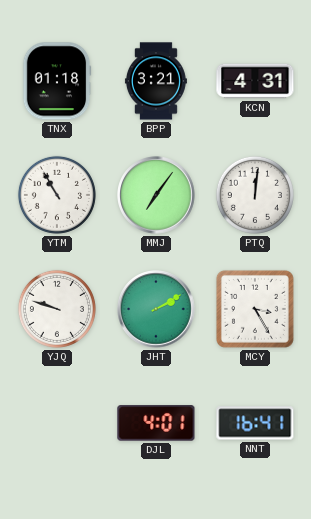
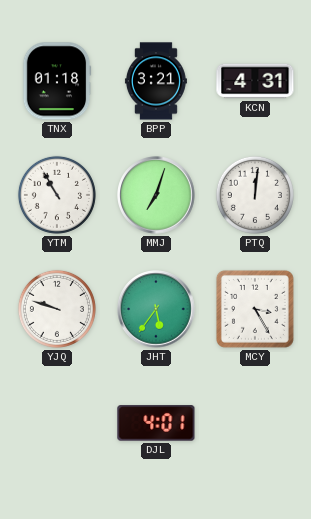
MMJ: 7:06 -> 7:03
JHT: 2:10 -> 5:36
NNT: 16:41 -> none
